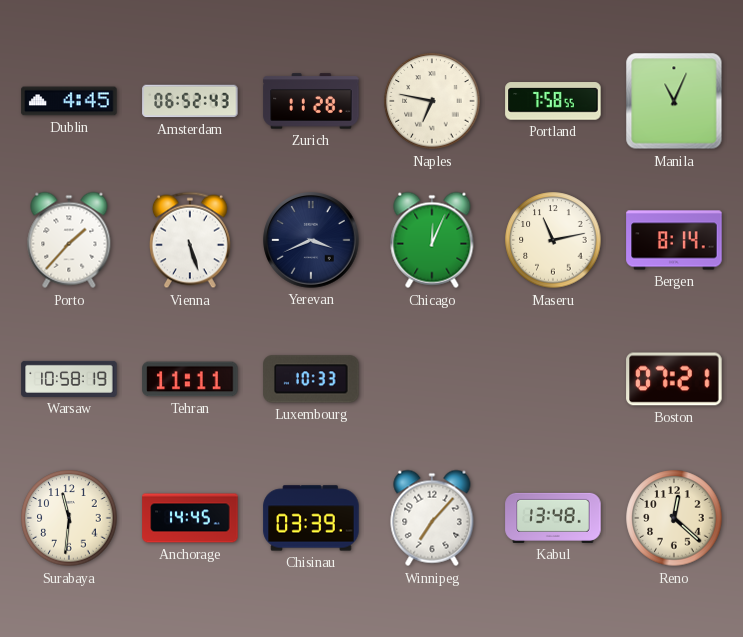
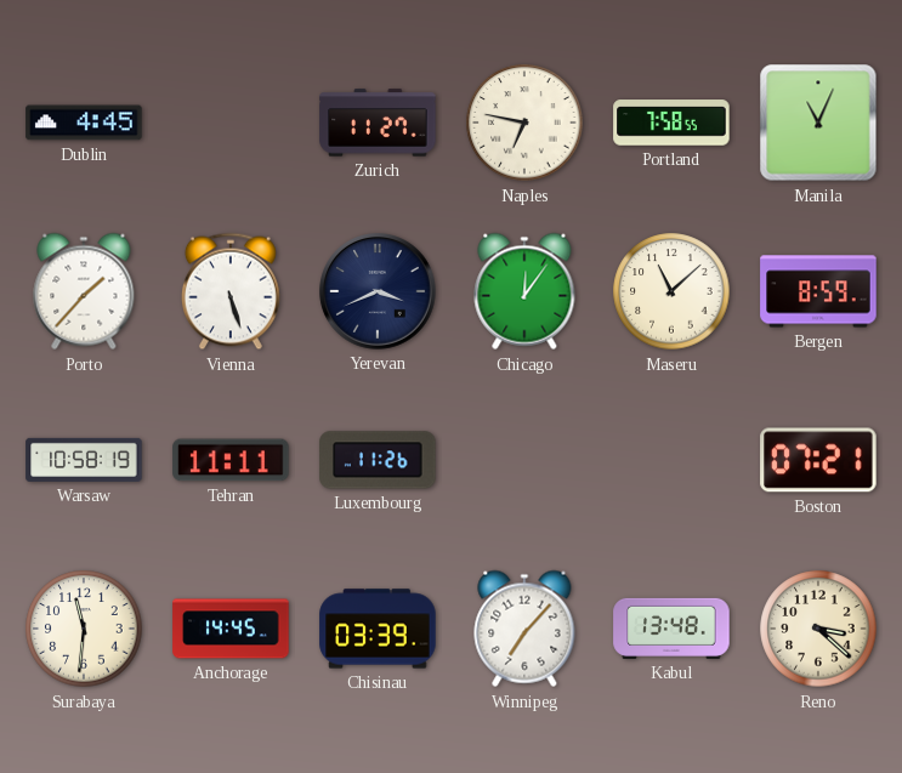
Amsterdam: 06:52 -> none
Zurich: 11:28 -> 11:27
Chicago: 12:04 -> 12:06
Maseru: 11:13 -> 11:08
Bergen: 8:14 -> 8:59
Luxembourg: 10:33 -> 11:26
Reno: 12:22 -> 3:22
